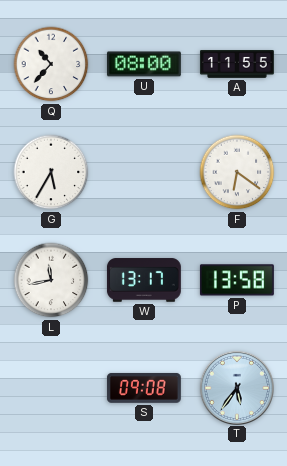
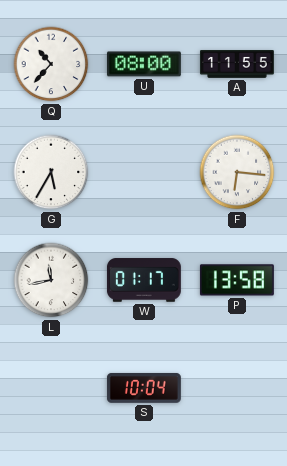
F: 6:21 -> 6:16
W: 13:17 -> 01:17
S: 09:08 -> 10:04
T: 5:36 -> none
